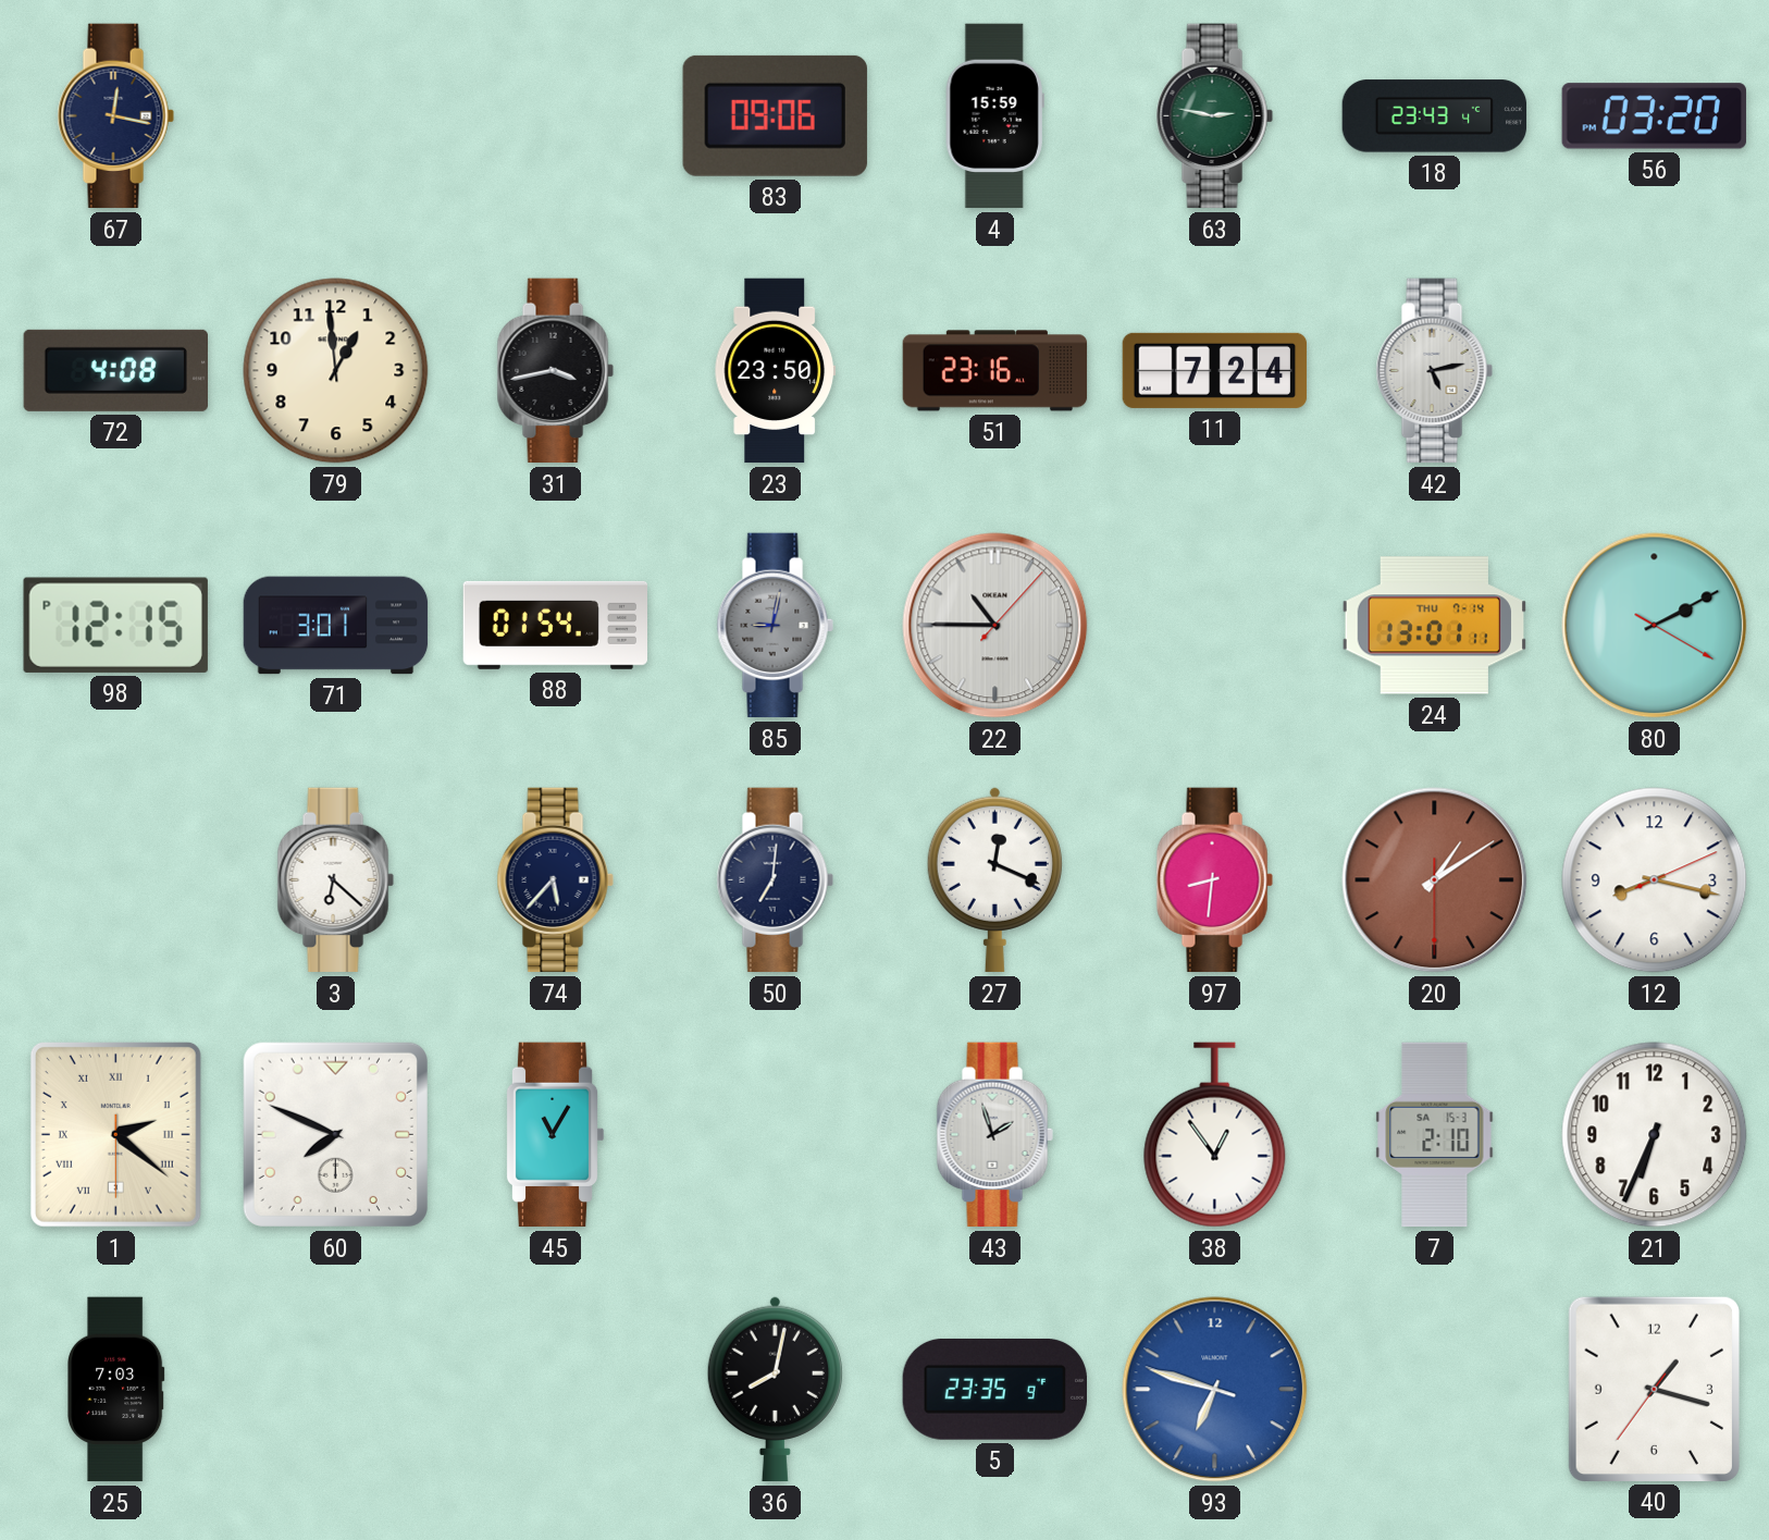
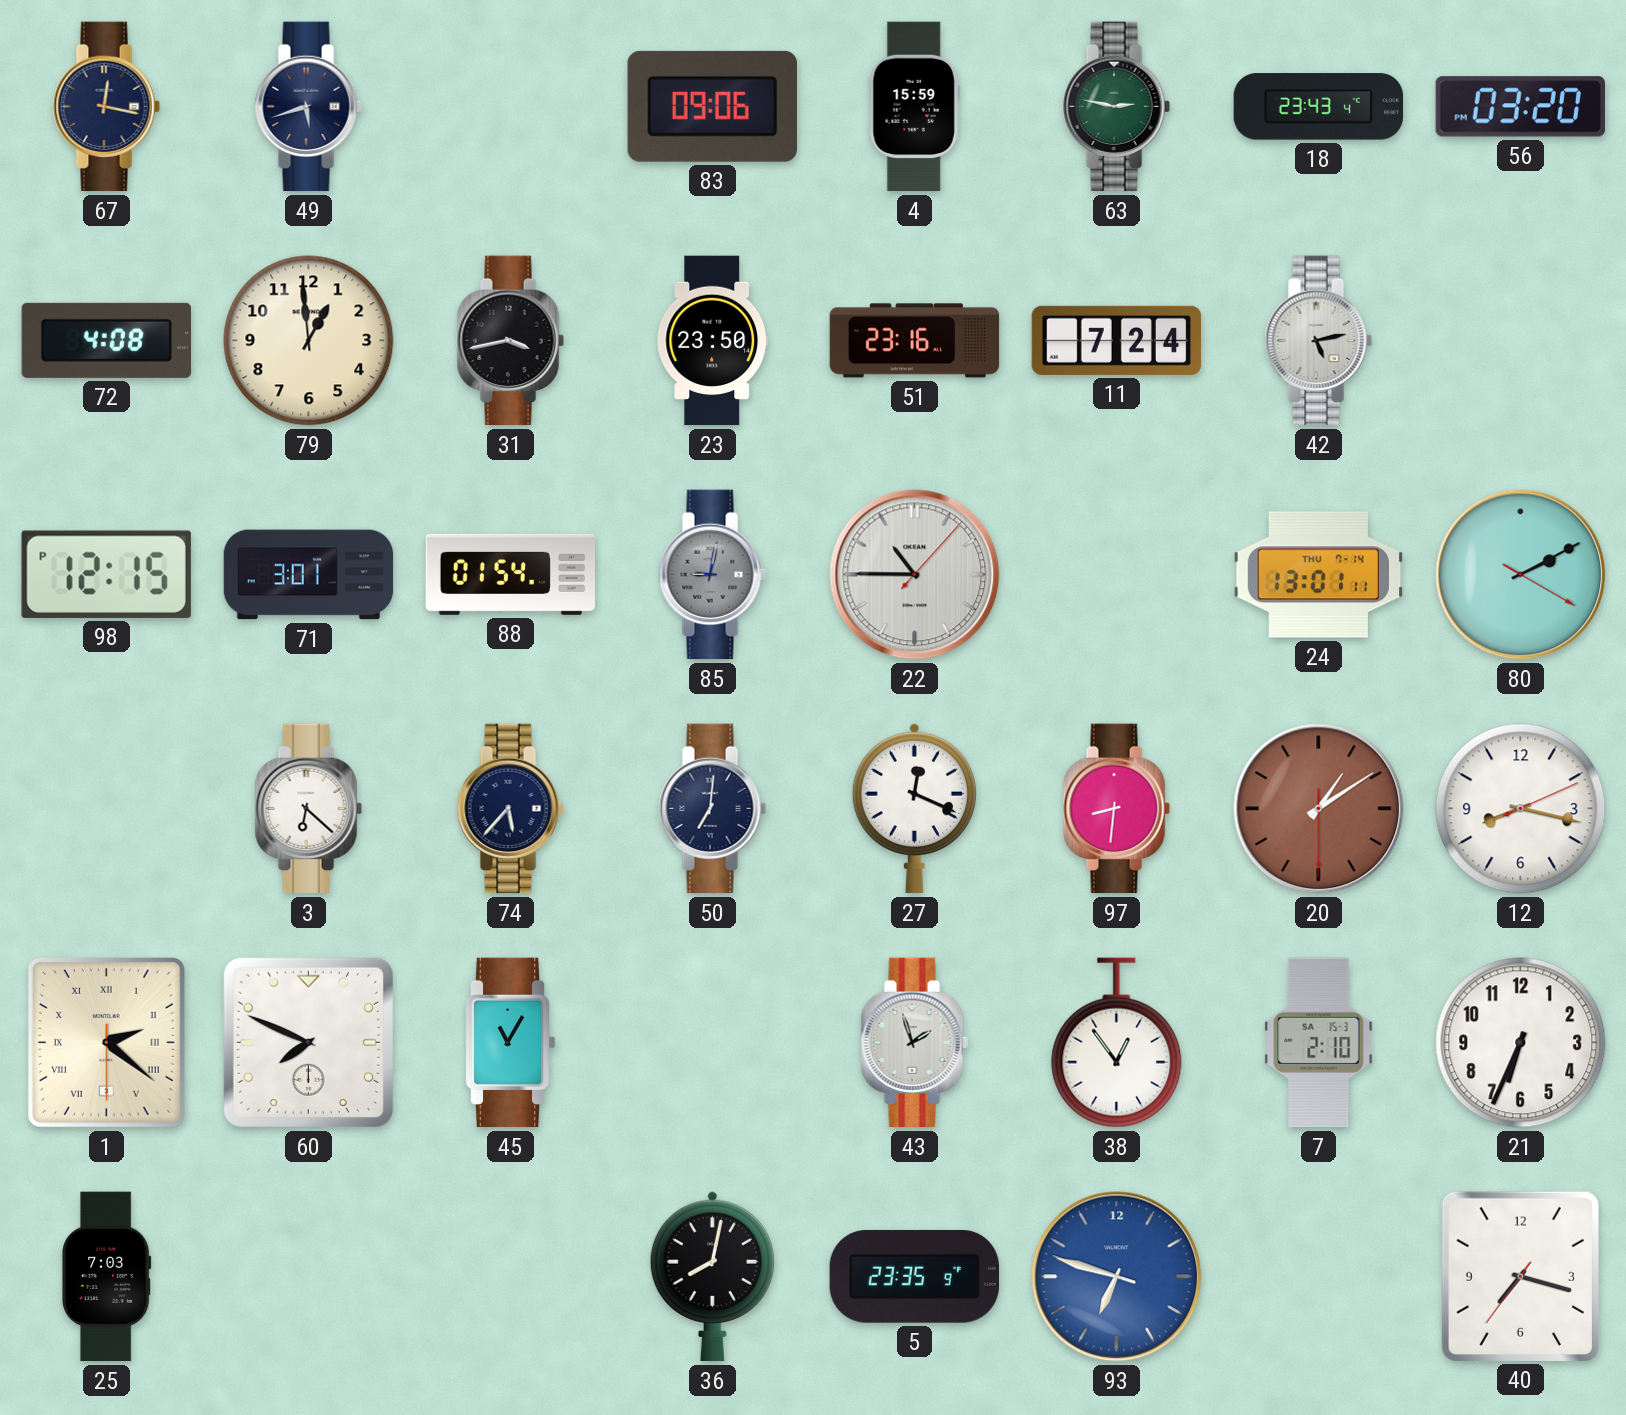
49: none -> 5:42
40: 1:17 -> 7:17
